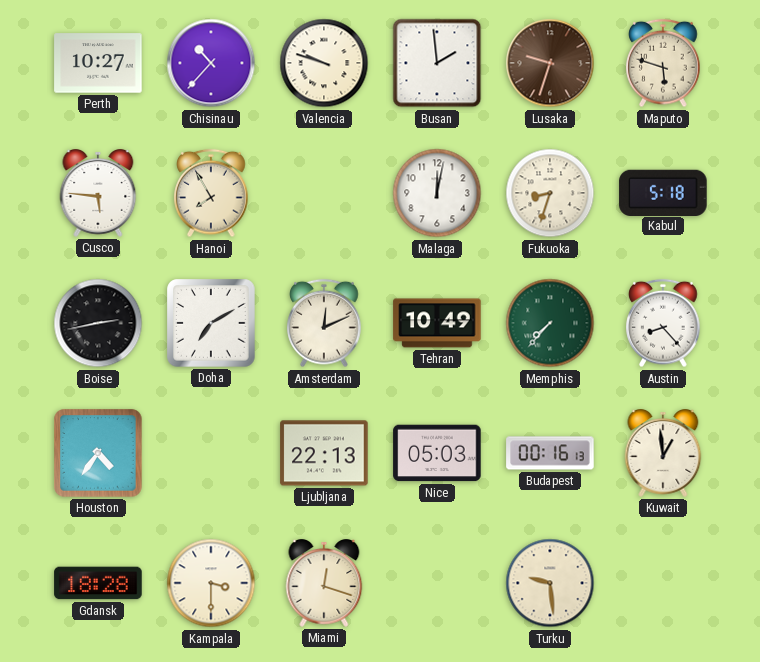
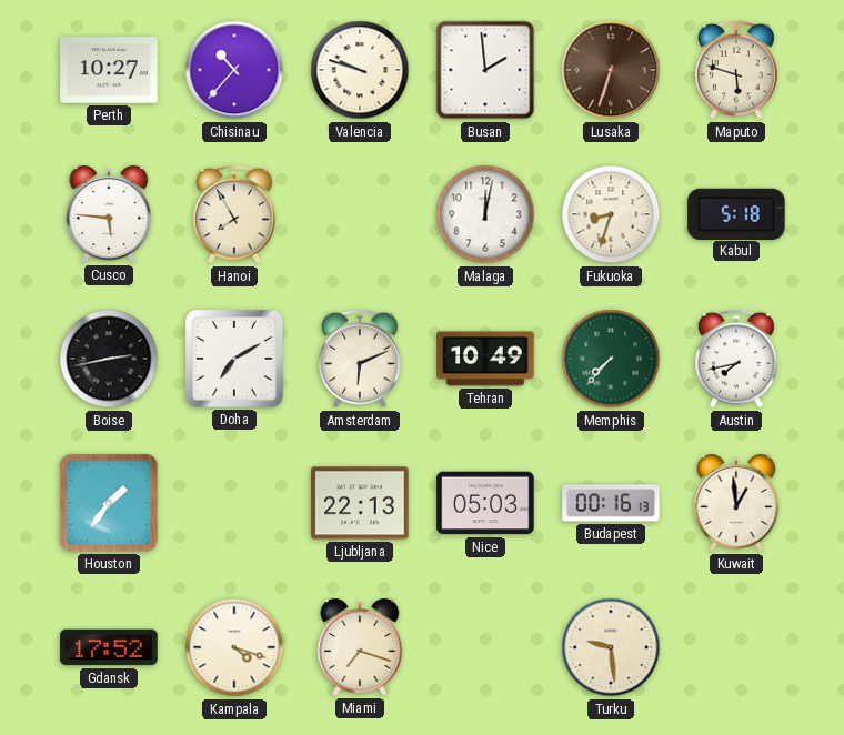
Lusaka: 9:33 -> 6:33
Amsterdam: 12:11 -> 6:11
Austin: 8:23 -> 7:43
Houston: 4:36 -> 1:36
Gdansk: 18:28 -> 17:52
Kampala: 3:30 -> 4:18
Miami: 12:18 -> 7:18
